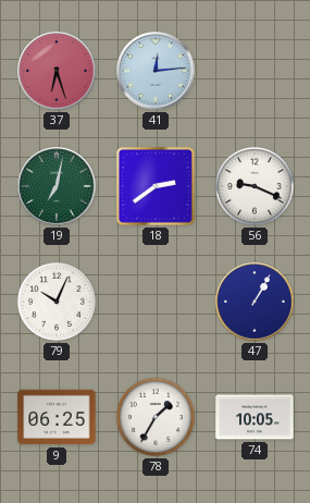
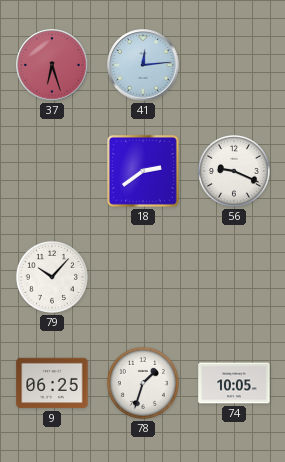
19: 7:02 -> none
79: 10:04 -> 10:07
47: 1:05 -> none
78: 1:35 -> 1:33
